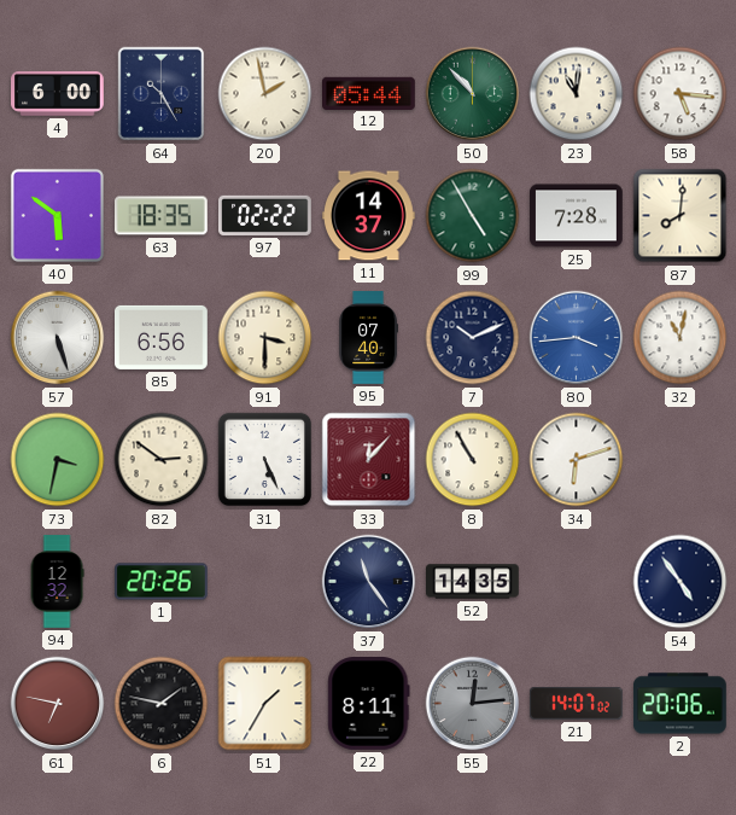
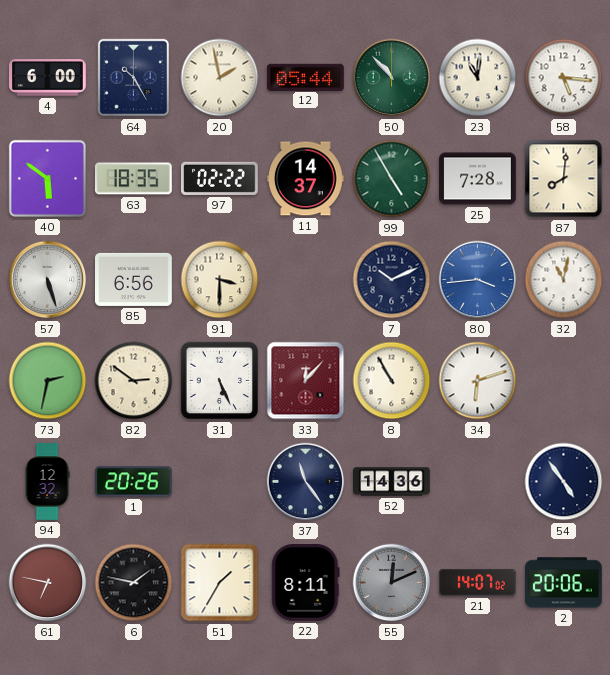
95: 07:40 -> none
73: 3:32 -> 2:32
52: 14:35 -> 14:36
55: 12:14 -> 12:11
